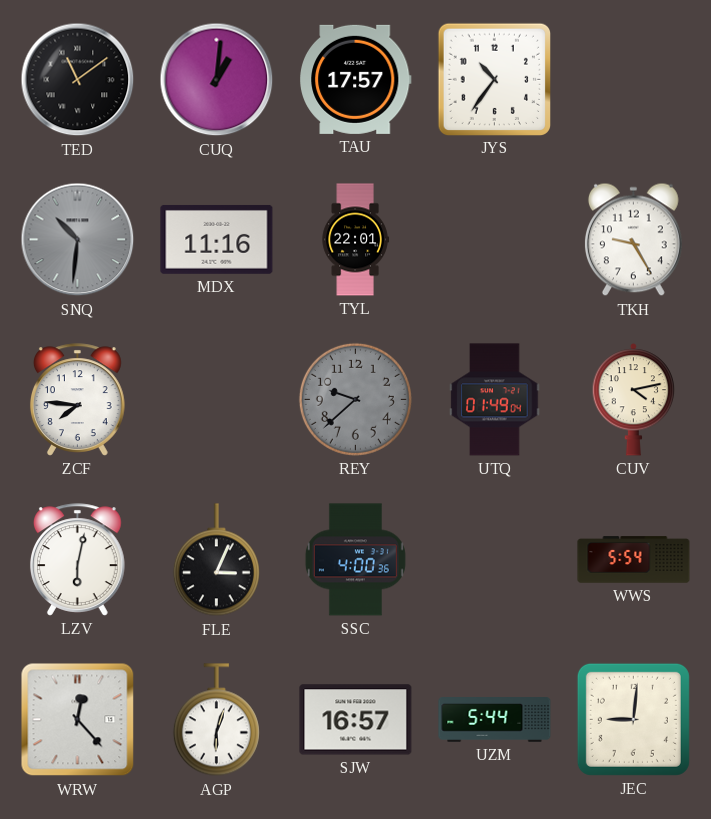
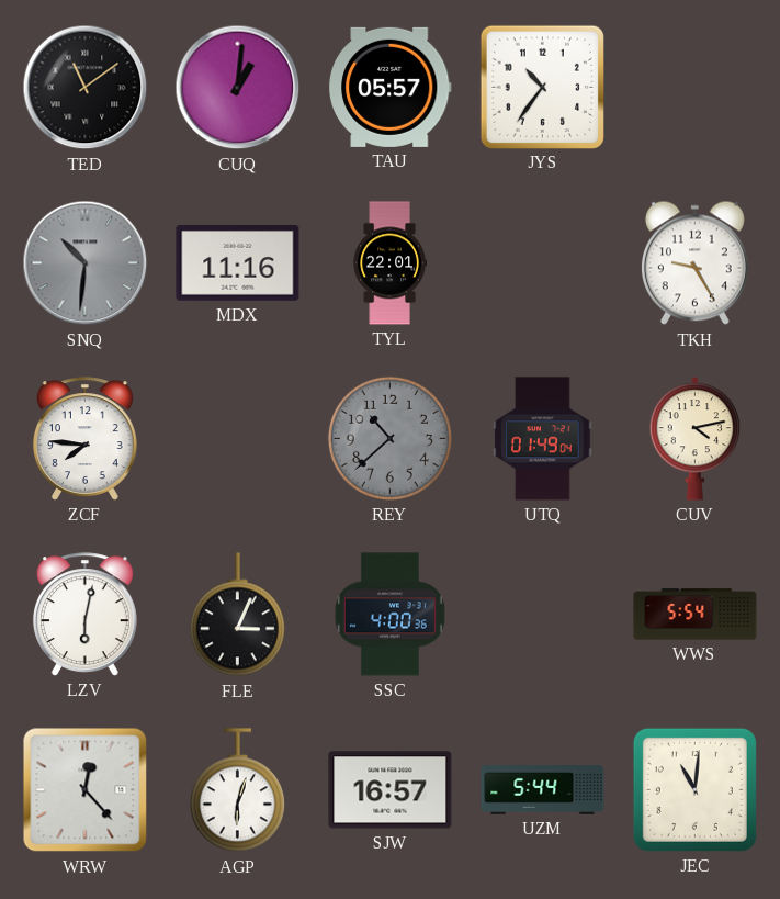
TAU: 17:57 -> 05:57
REY: 9:38 -> 10:38
JEC: 9:01 -> 11:01
